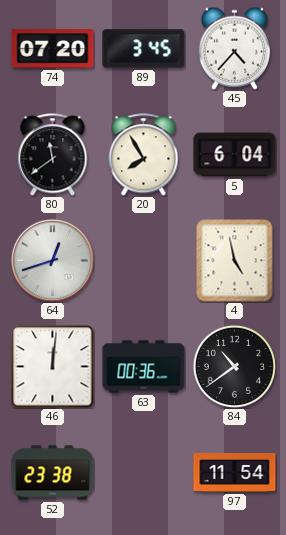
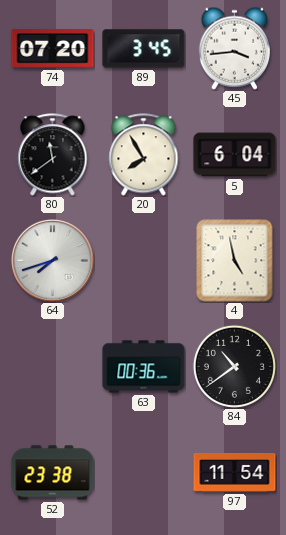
45: 4:37 -> 3:44
64: 12:42 -> 7:42
46: 12:01 -> none
